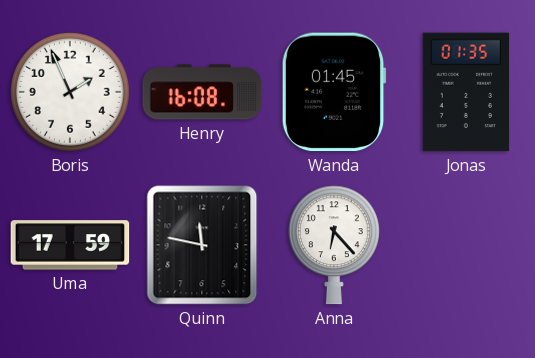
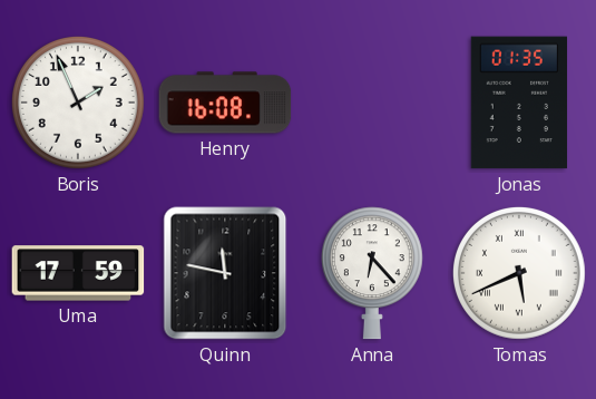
Wanda: 01:45 -> none
Tomas: none -> 5:41
